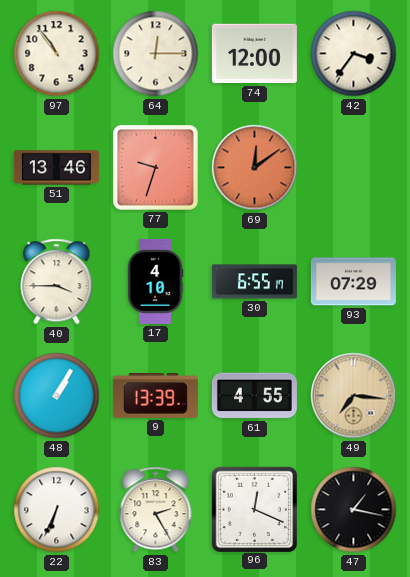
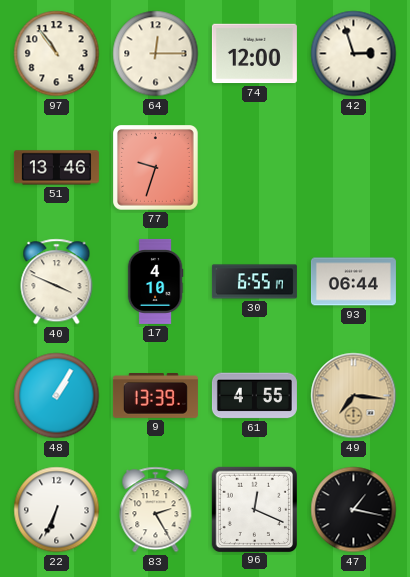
42: 3:36 -> 2:57
69: 12:09 -> none
40: 3:45 -> 3:49
93: 07:29 -> 06:44
